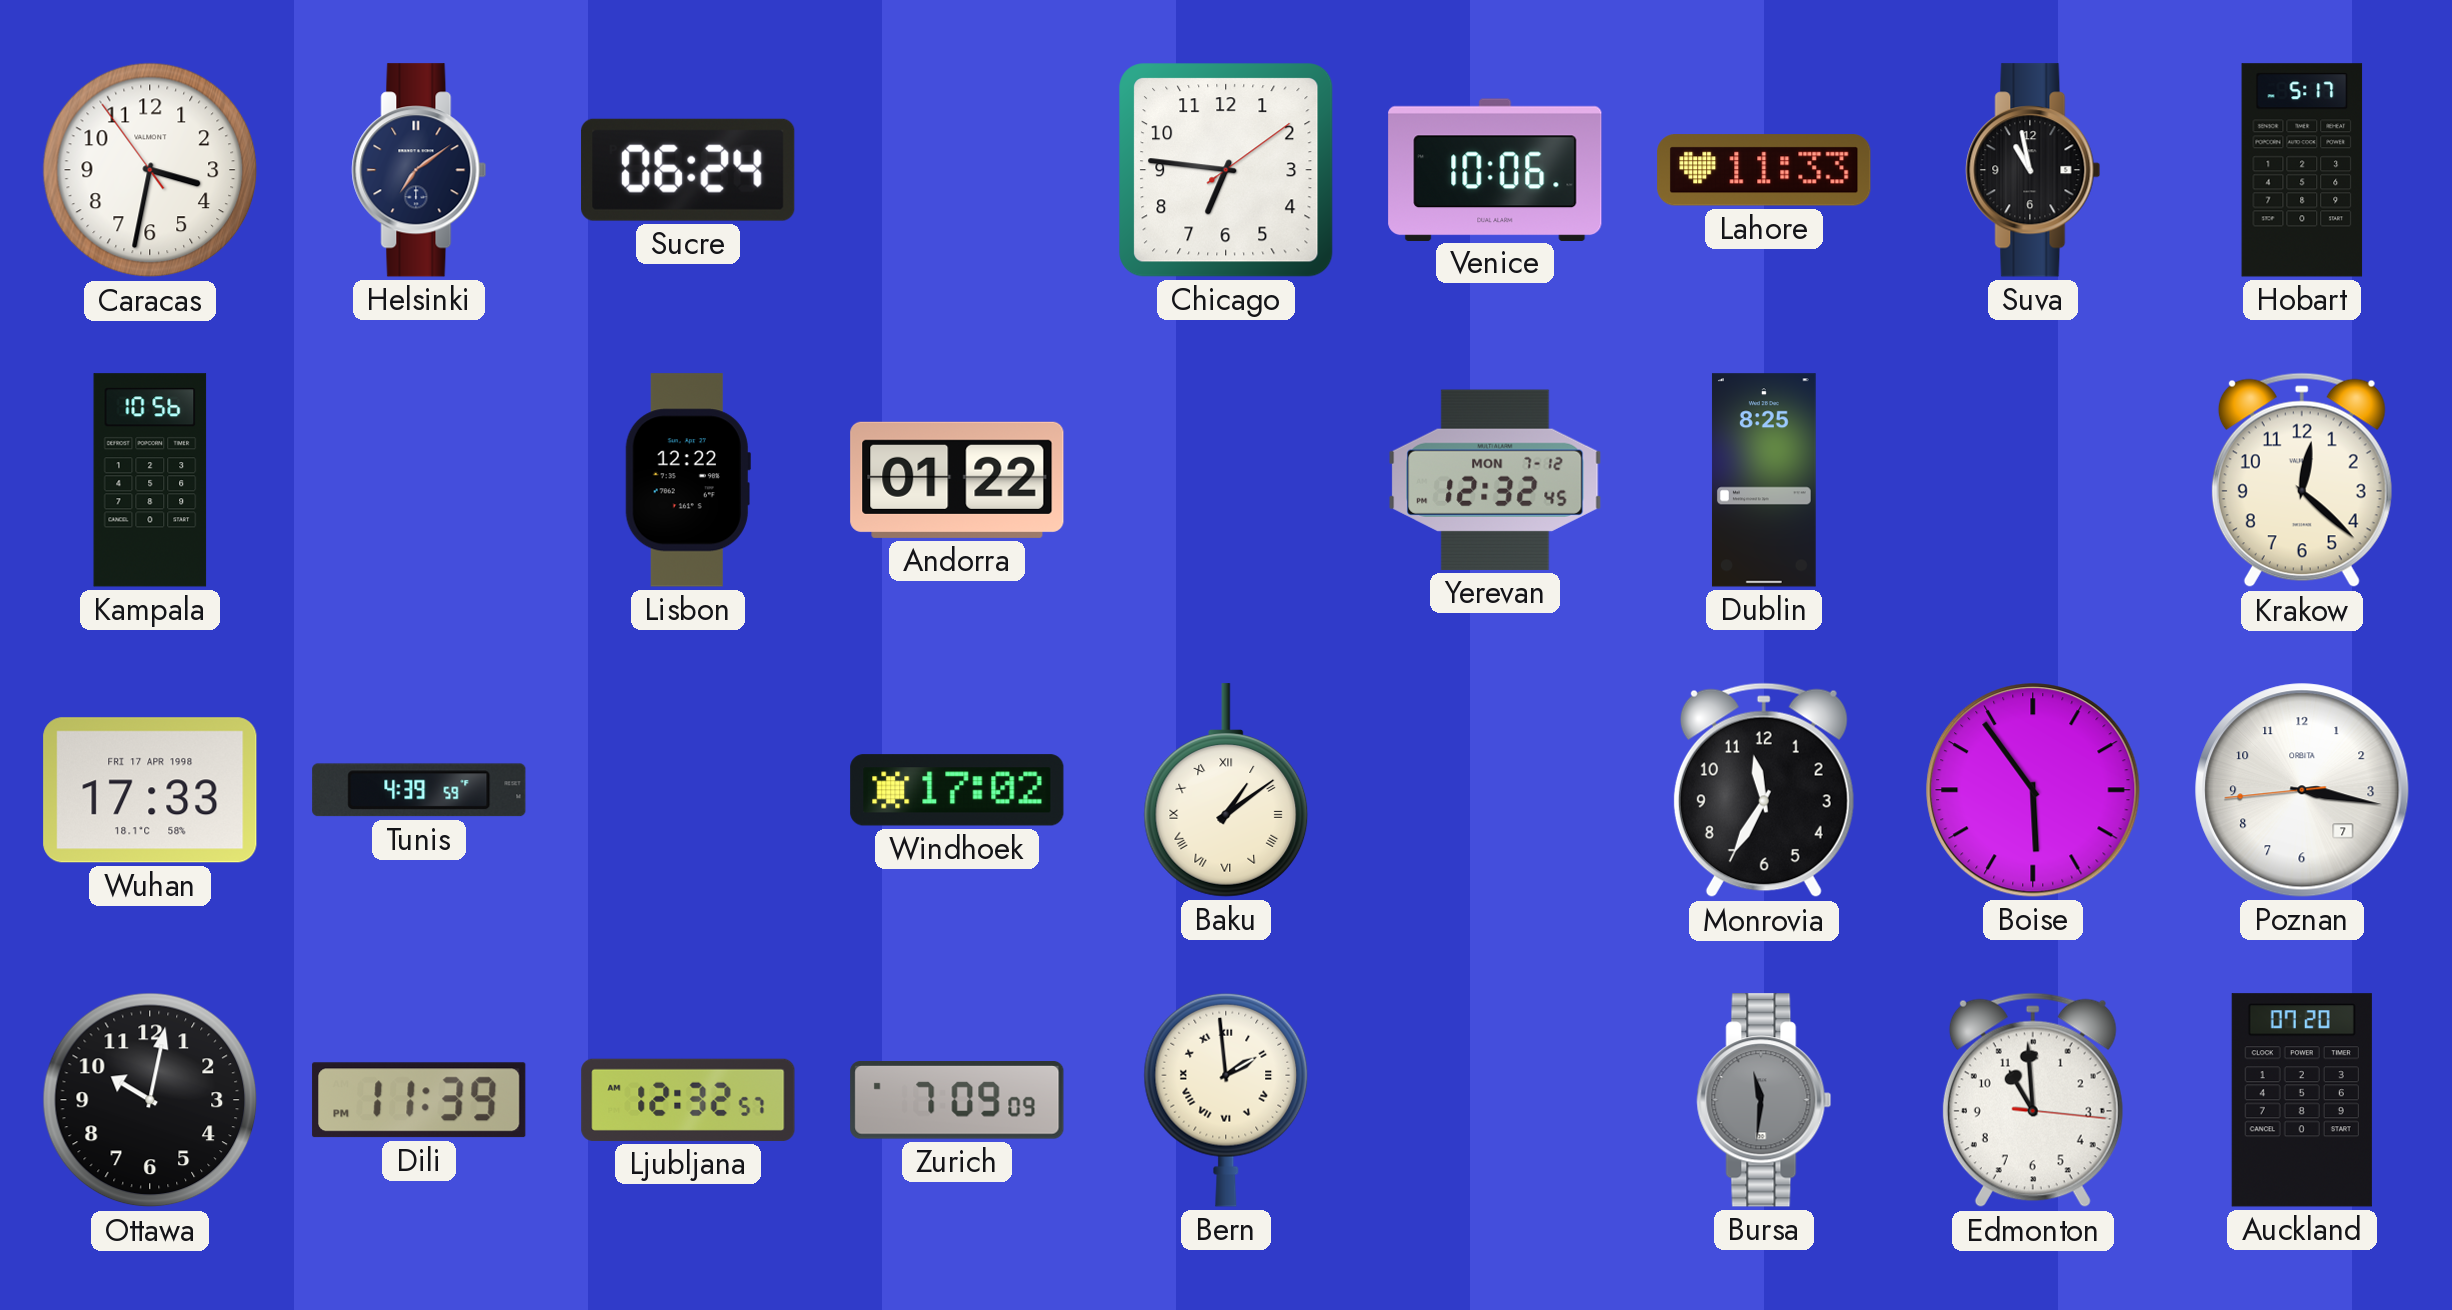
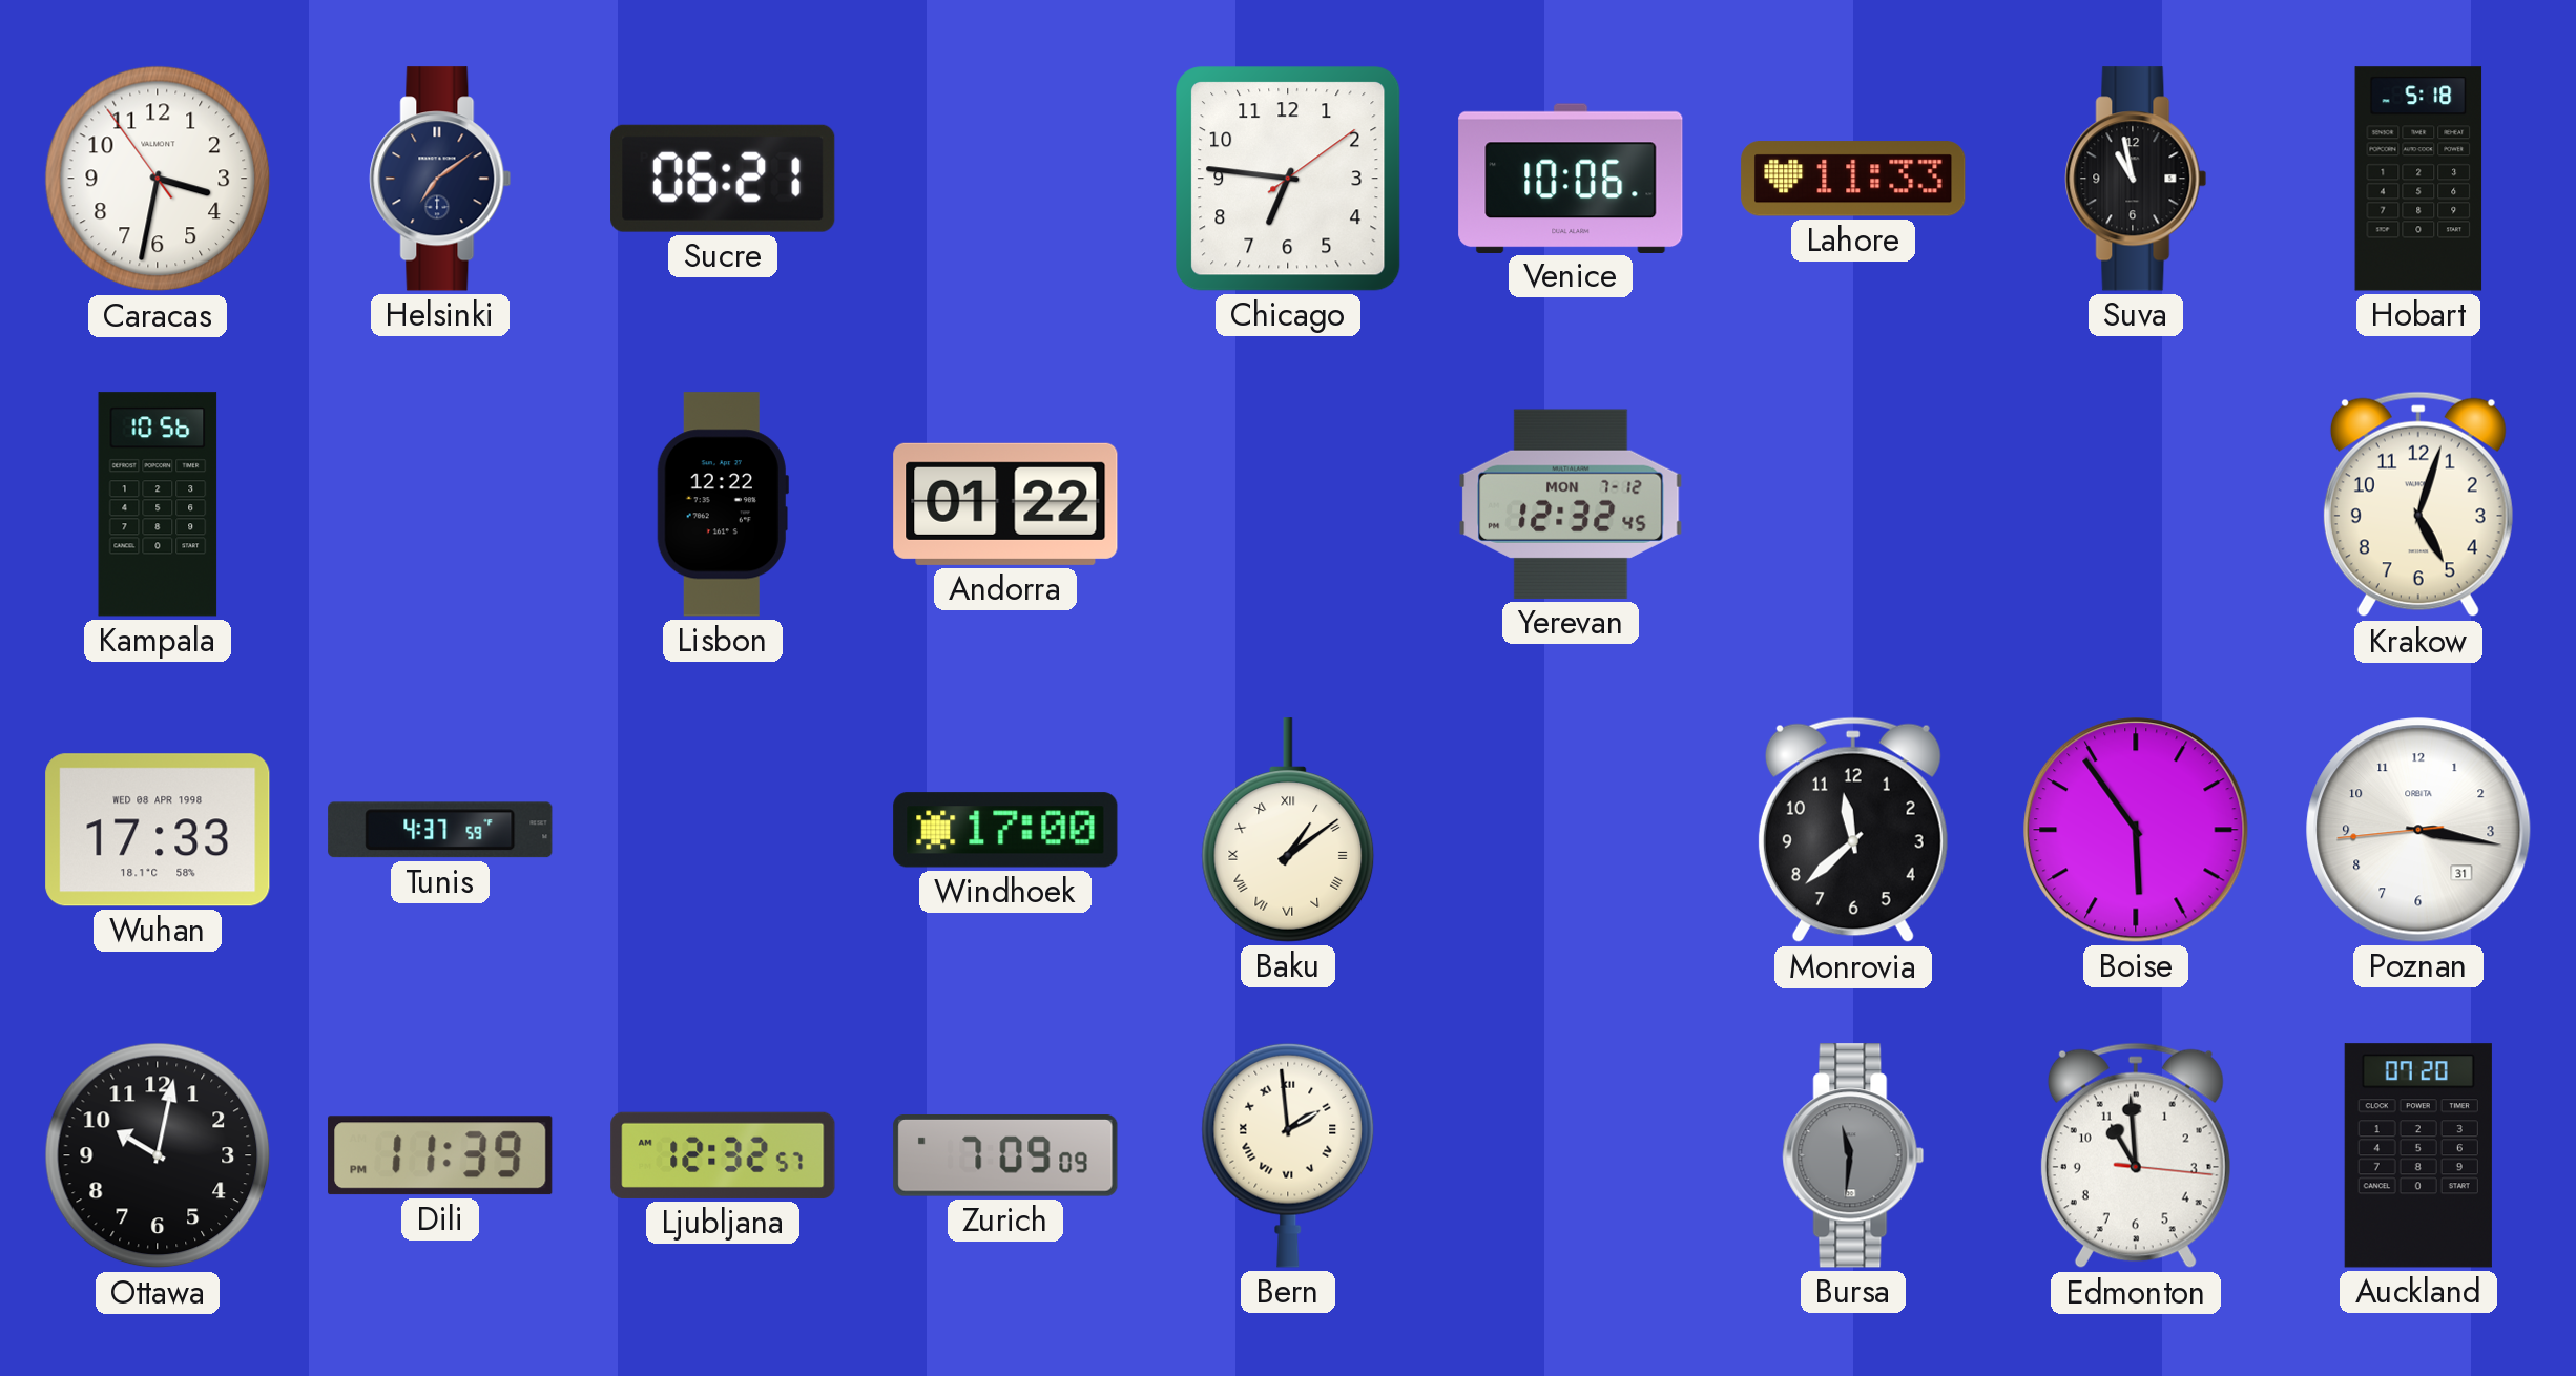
Sucre: 06:24 -> 06:21
Hobart: 5:17 -> 5:18
Dublin: 8:25 -> none
Krakow: 12:22 -> 5:03
Wuhan date: FRI 17 APR 1998 -> WED 08 APR 1998
Tunis: 4:39 -> 4:37
Windhoek: 17:02 -> 17:00
Monrovia: 11:35 -> 11:38
Poznan date: 7 -> 31
